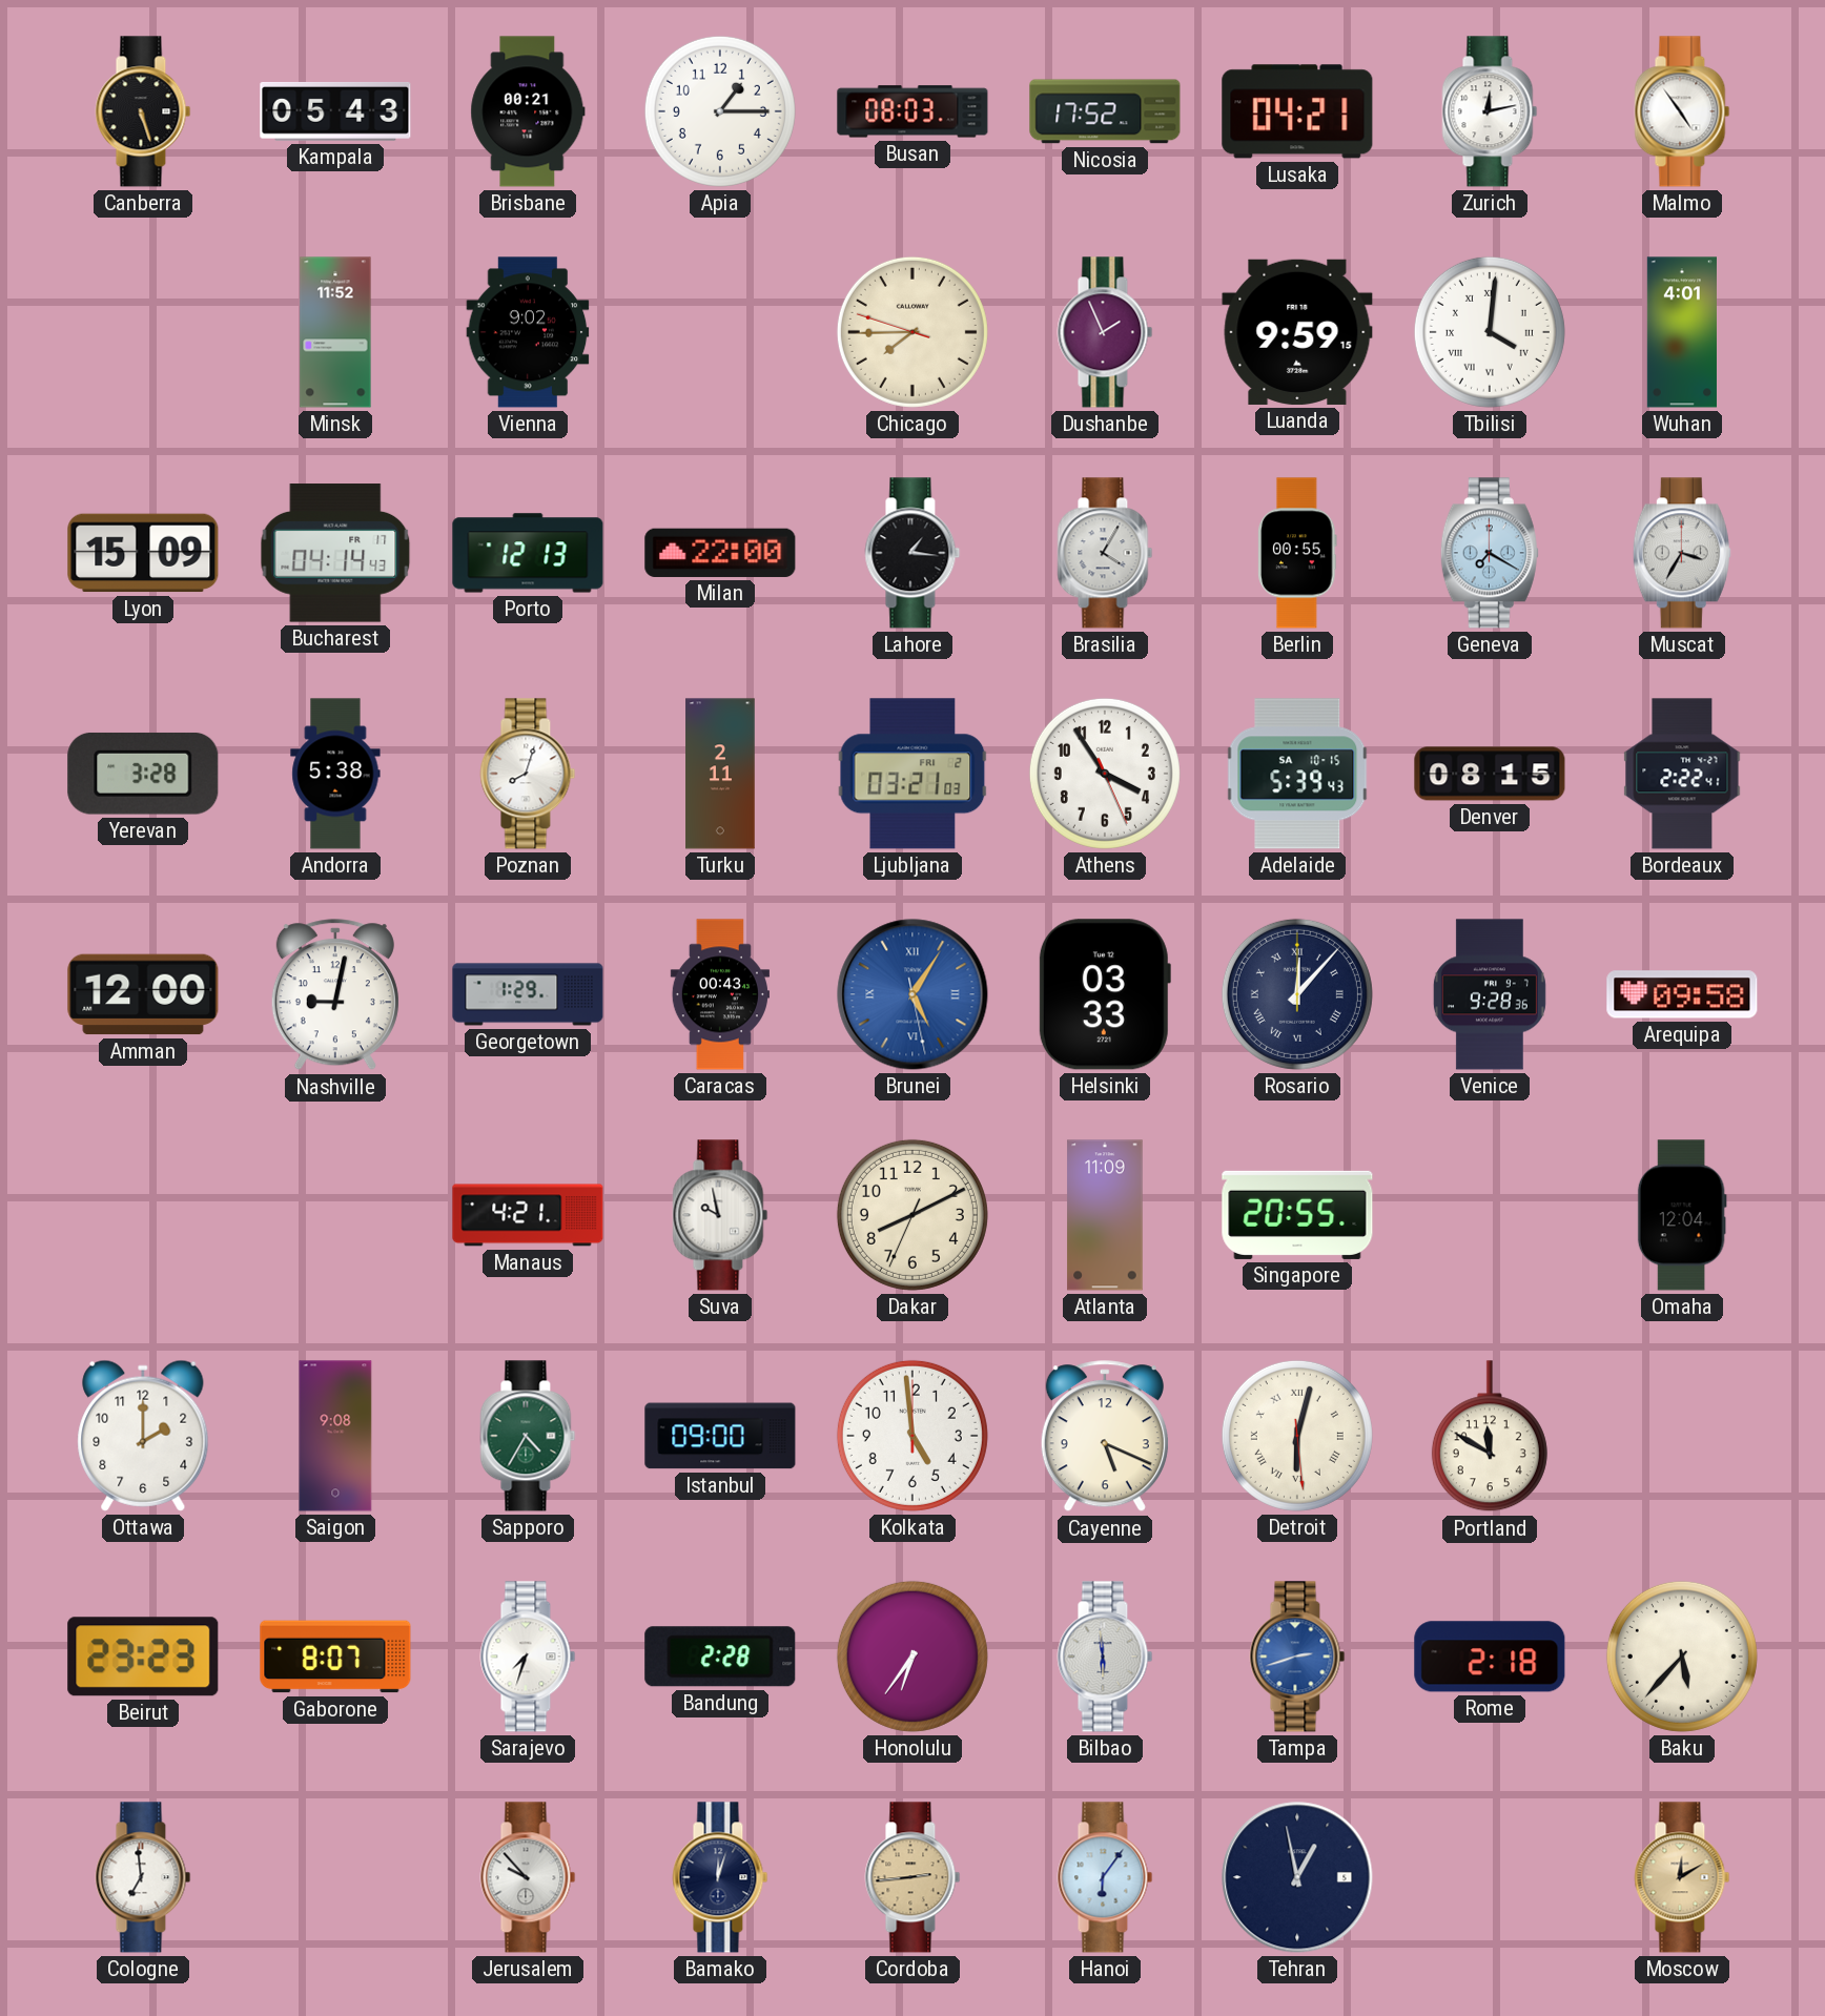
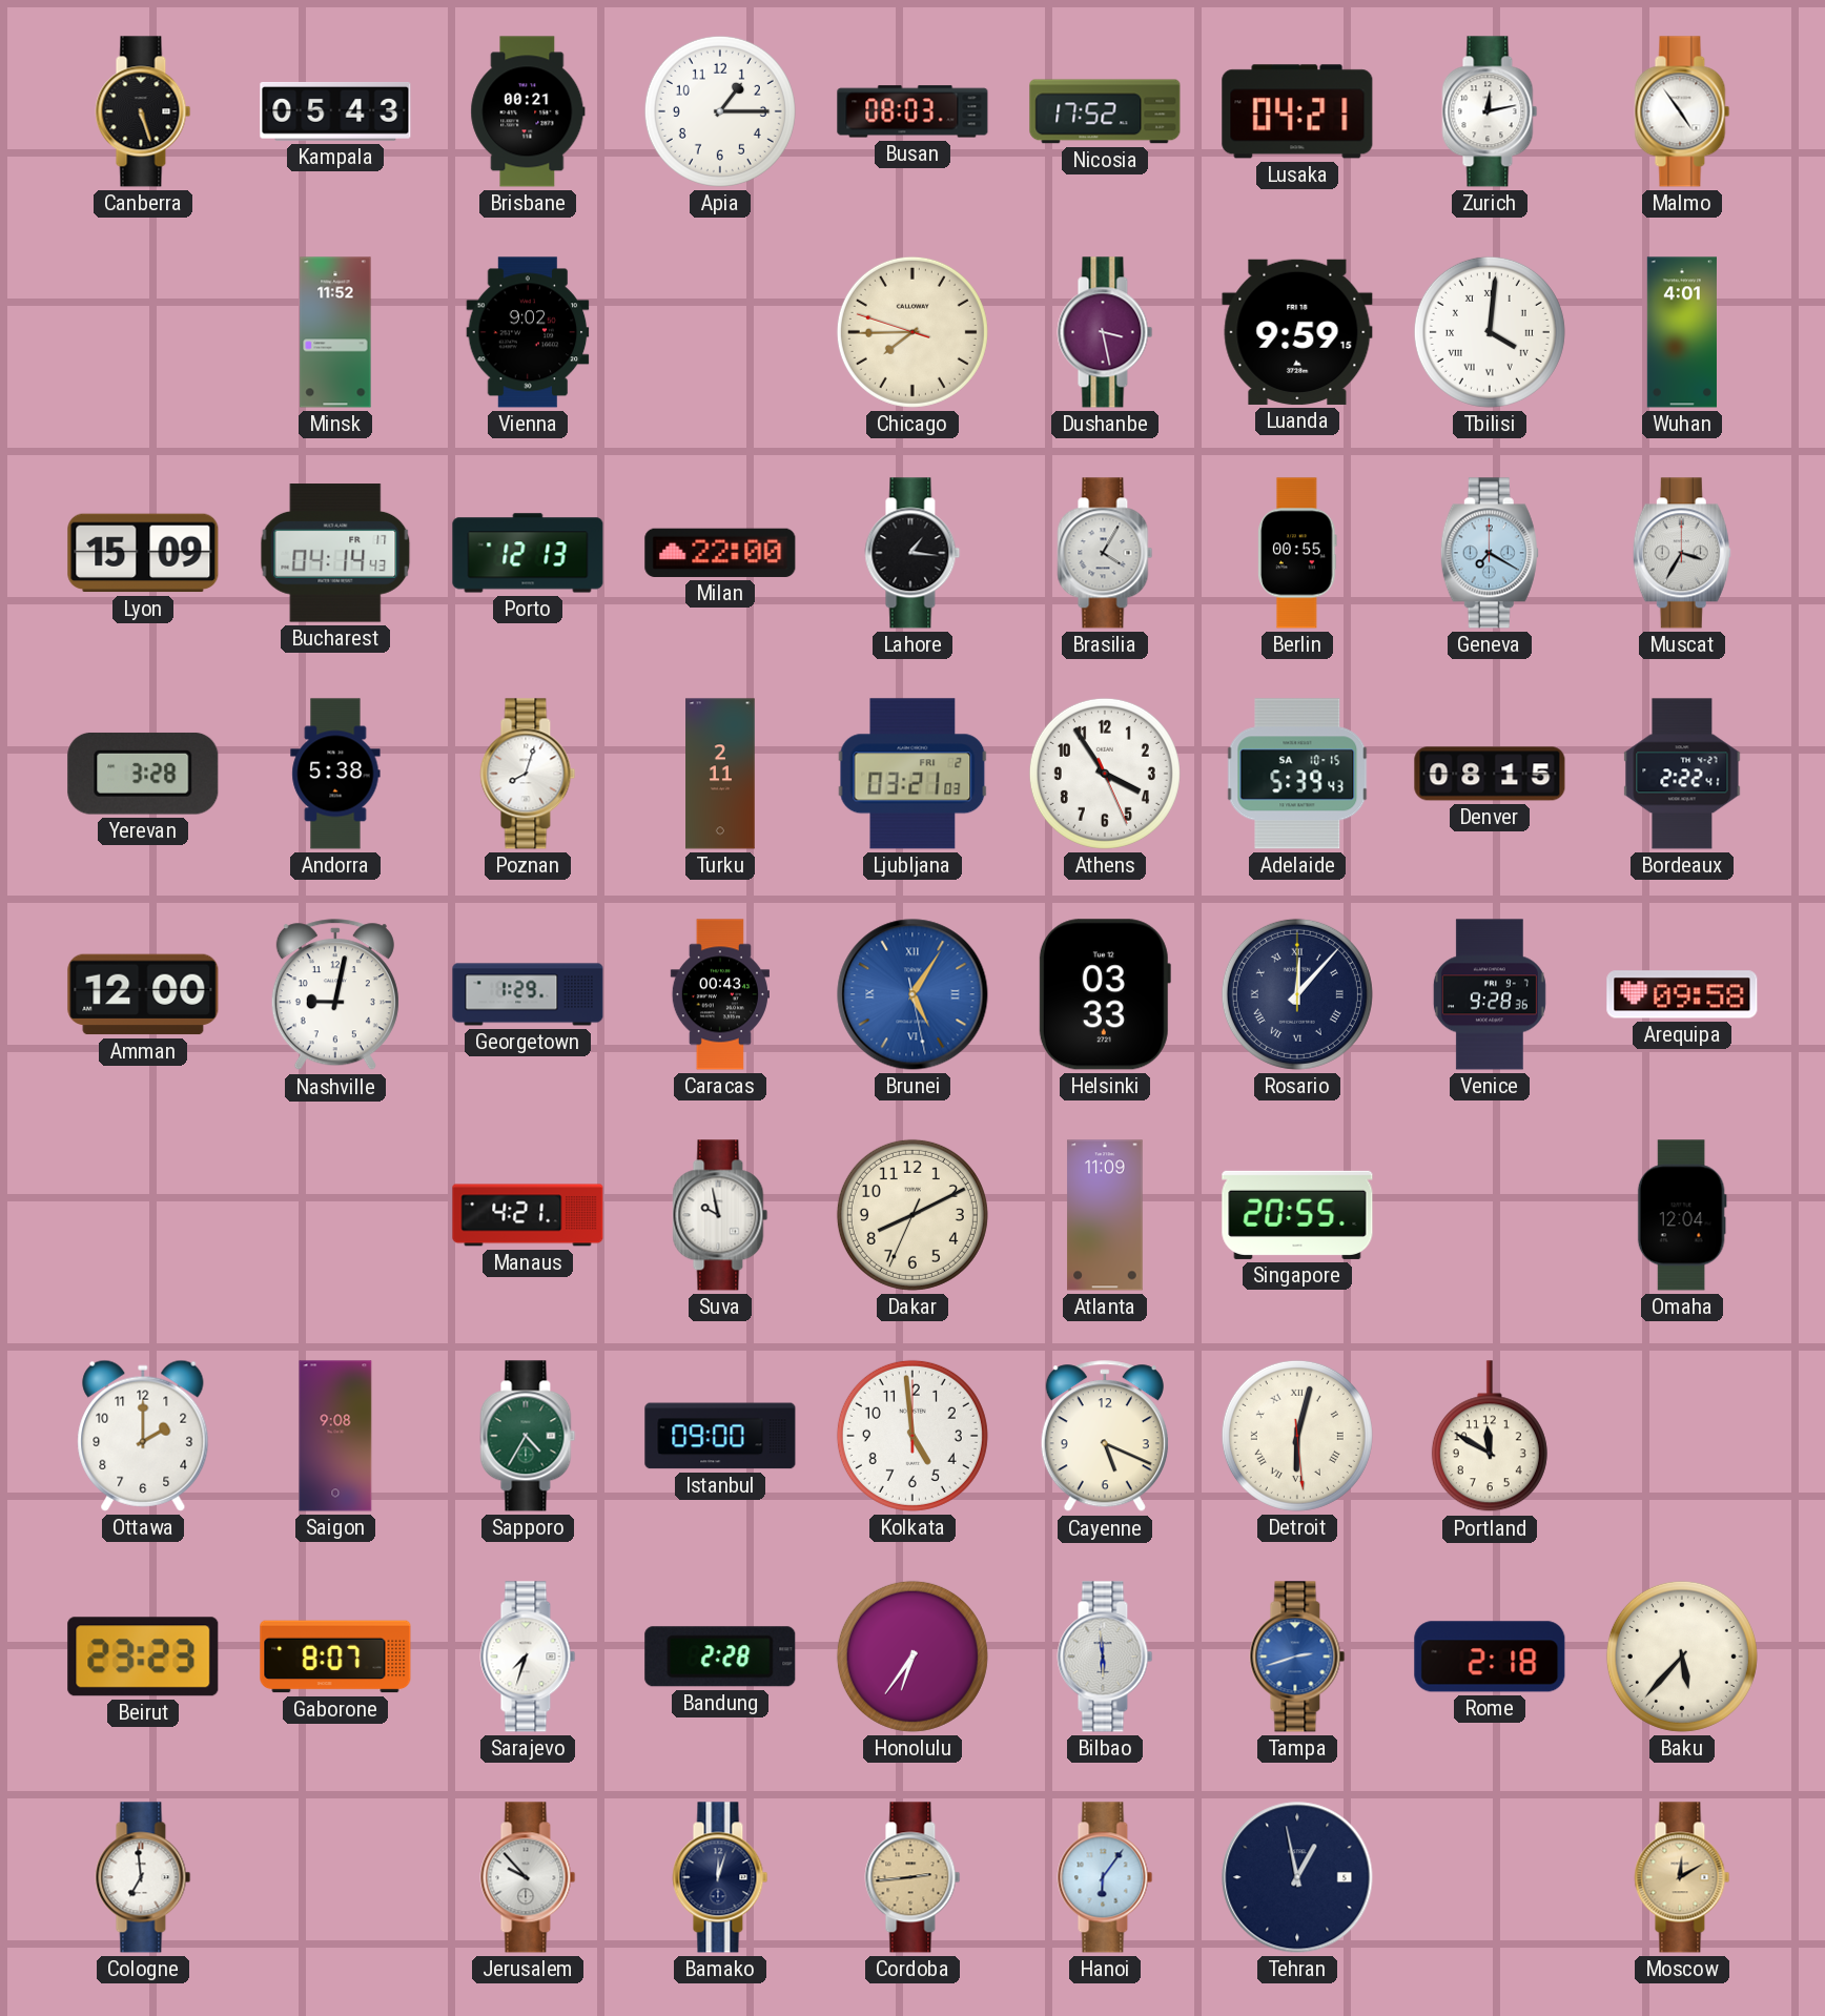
Dushanbe: 1:56 -> 3:28
